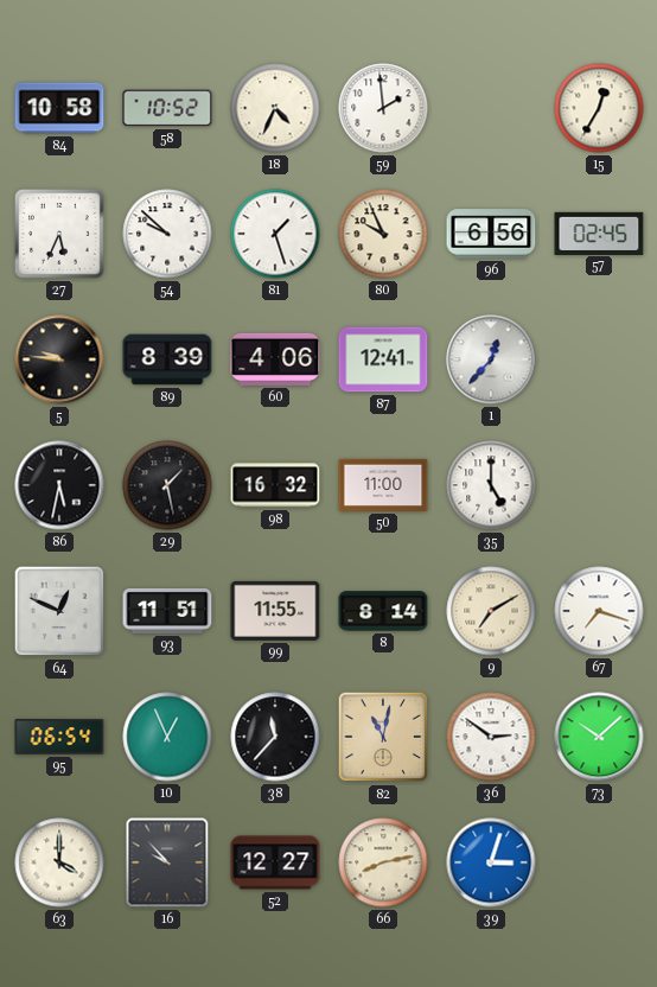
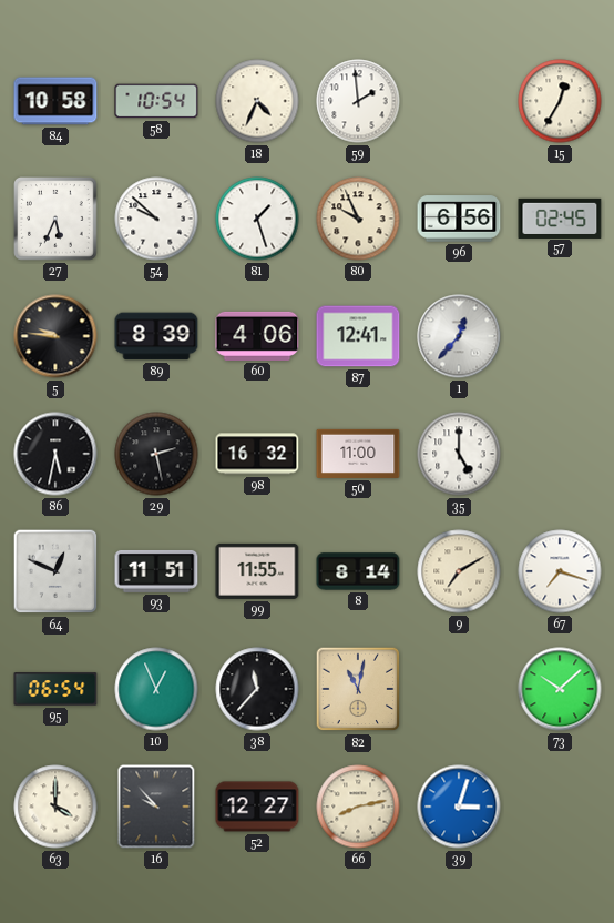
58: 10:52 -> 10:54
29: 1:28 -> 2:28
36: 2:51 -> none
